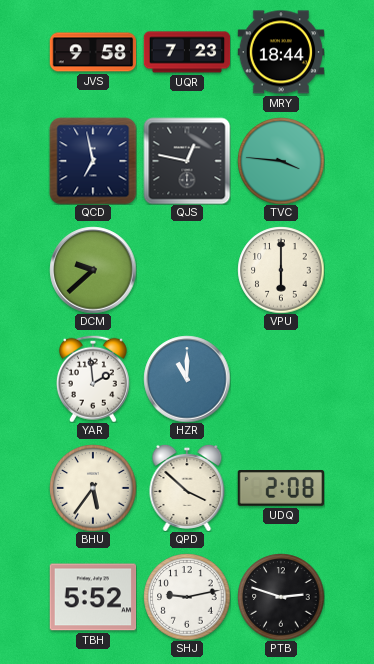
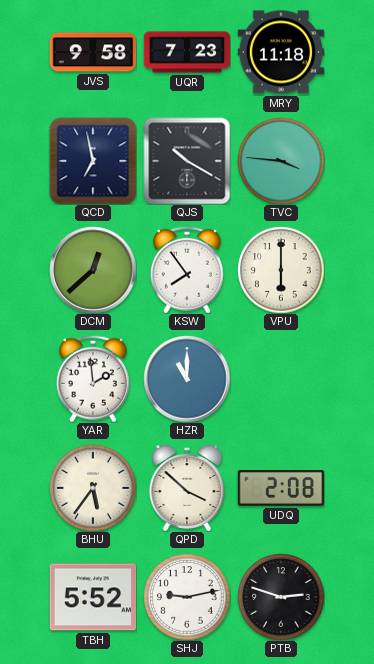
MRY: 18:44 -> 11:18
QJS: 12:47 -> 10:20
DCM: 9:38 -> 12:38
KSW: none -> 7:54
